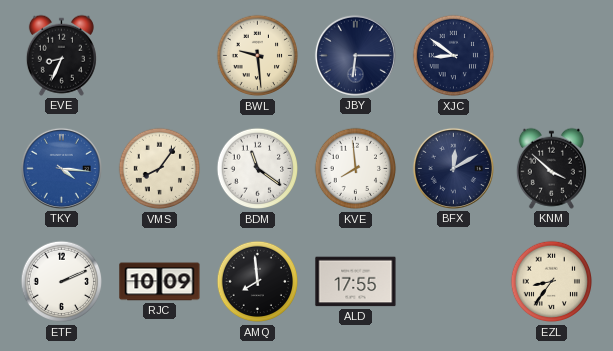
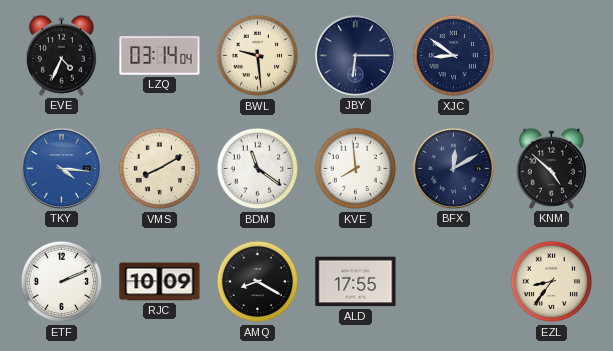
EVE: 8:34 -> 4:34
LZQ: none -> 03:14
VMS: 8:06 -> 8:10
KNM: 3:52 -> 4:52
AMQ: 7:59 -> 8:20
